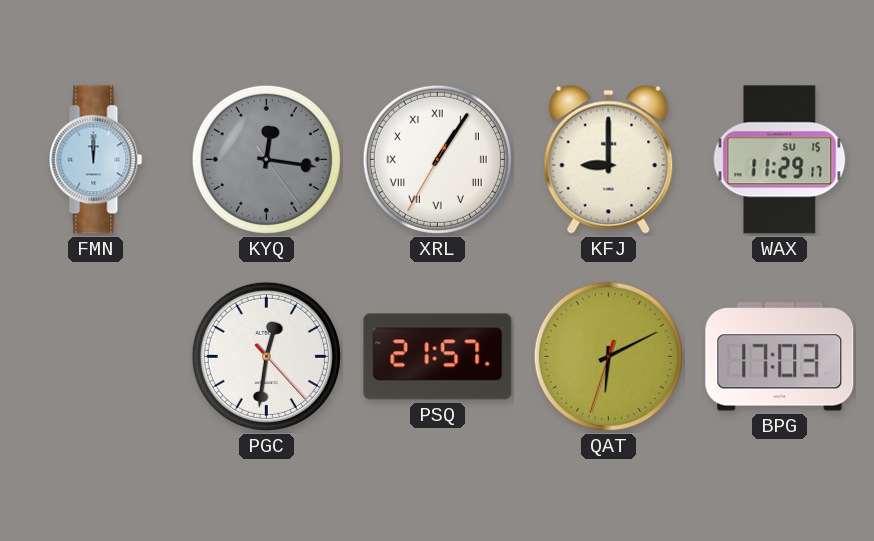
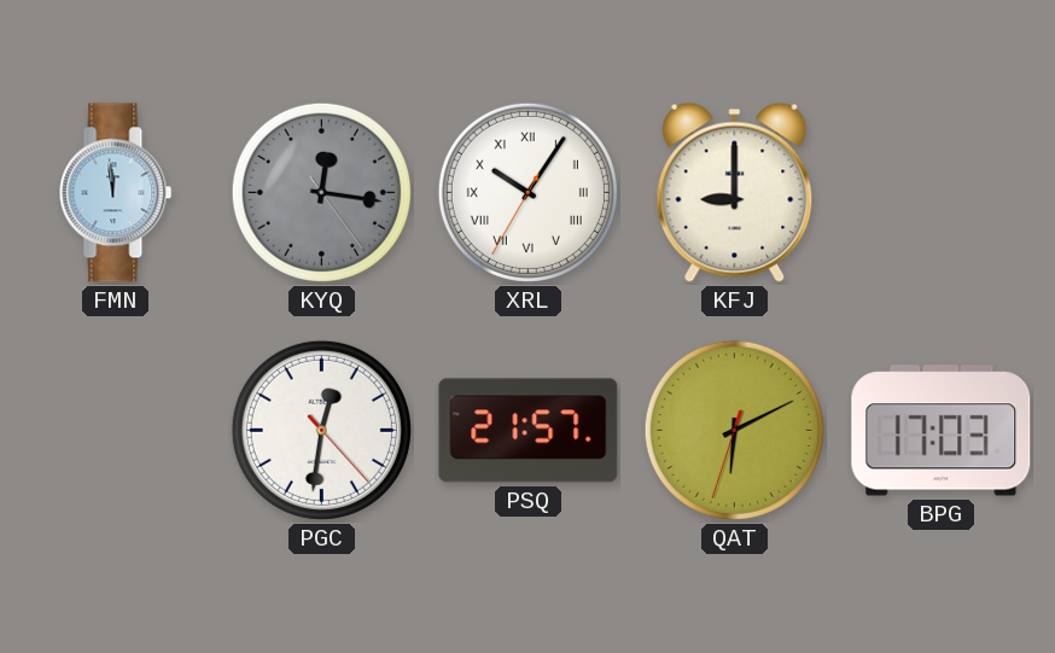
FMN: 12:00 -> 11:59
XRL: 1:05 -> 10:05
WAX: 11:29 -> none
